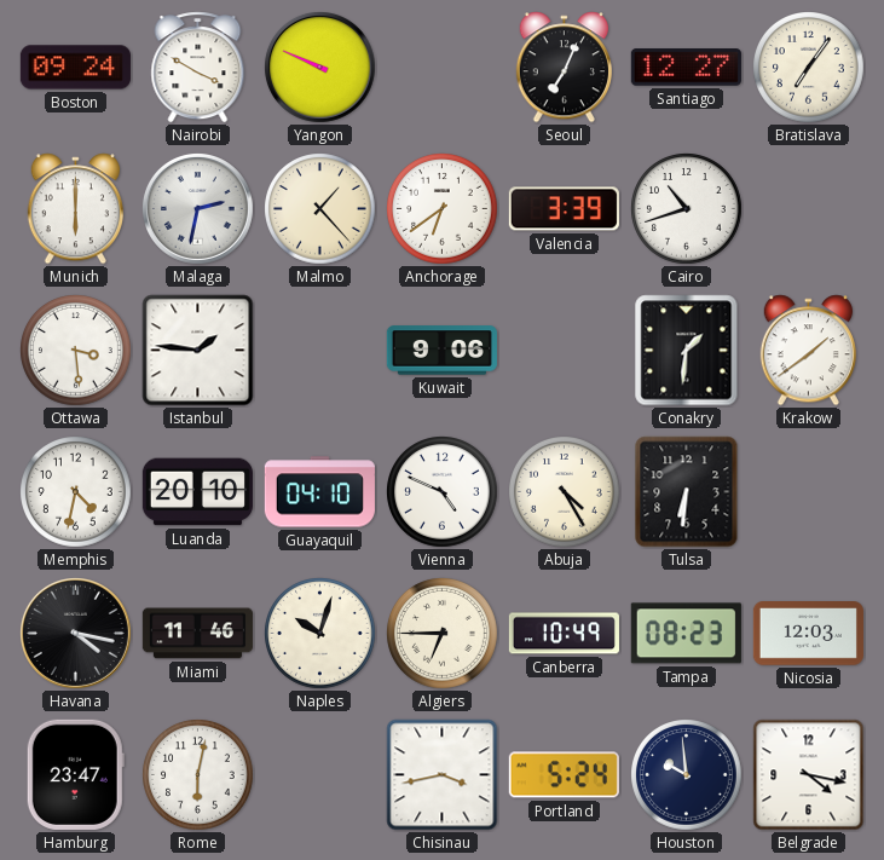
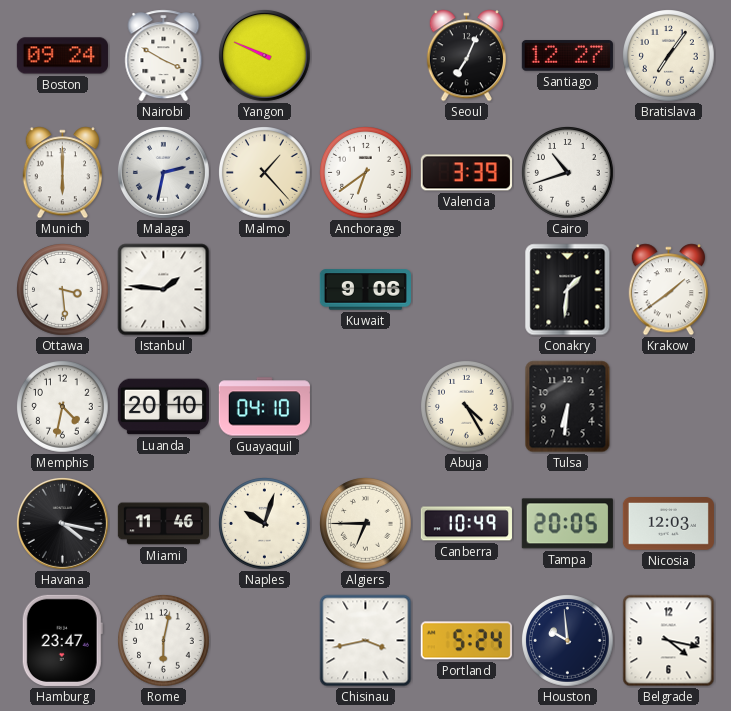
Vienna: 4:49 -> none
Tampa: 08:23 -> 20:05
